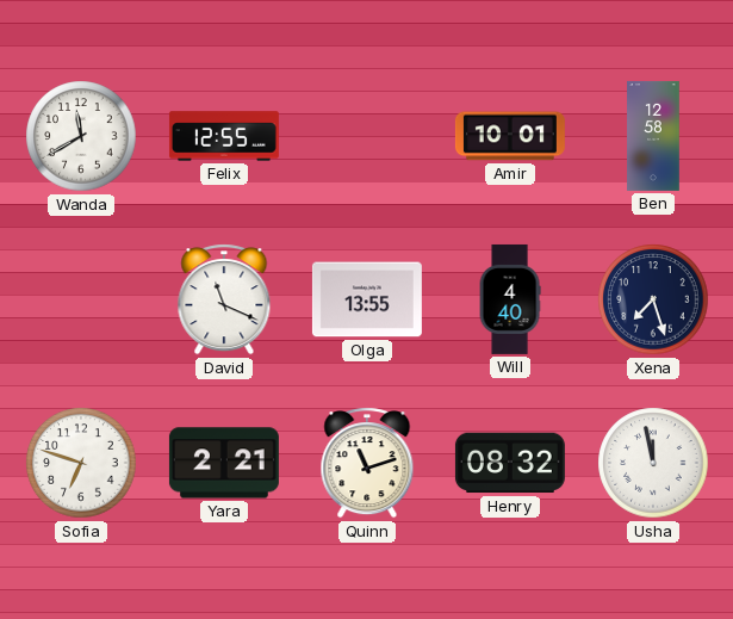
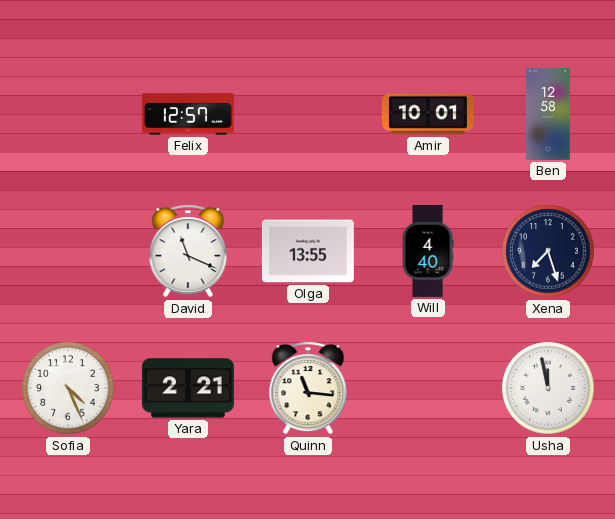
Wanda: 11:40 -> none
Felix: 12:55 -> 12:57
Sofia: 6:48 -> 4:26
Quinn: 11:12 -> 11:16
Henry: 08:32 -> none
